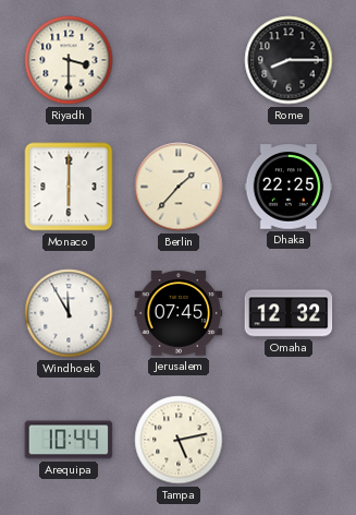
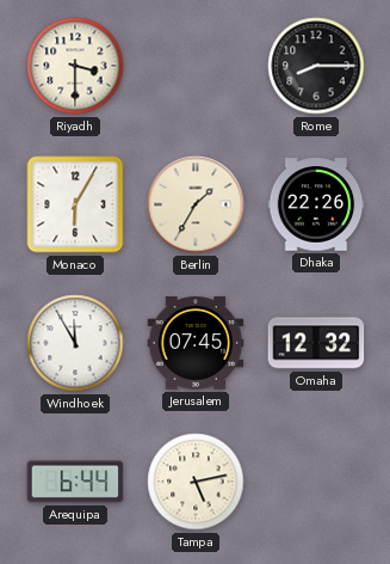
Monaco: 6:00 -> 6:05
Berlin: 1:37 -> 1:35
Dhaka: 22:25 -> 22:26
Arequipa: 10:44 -> 6:44
